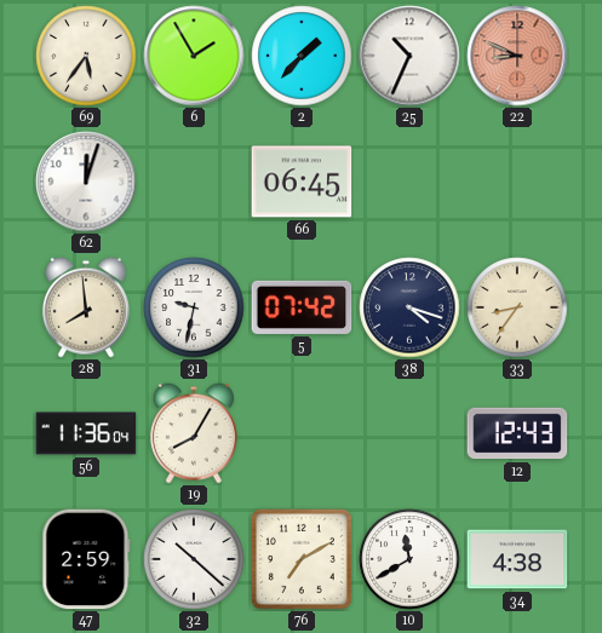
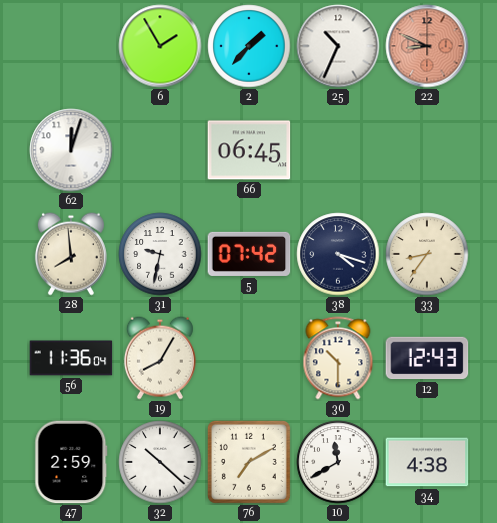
69: 5:36 -> none
30: none -> 10:30
